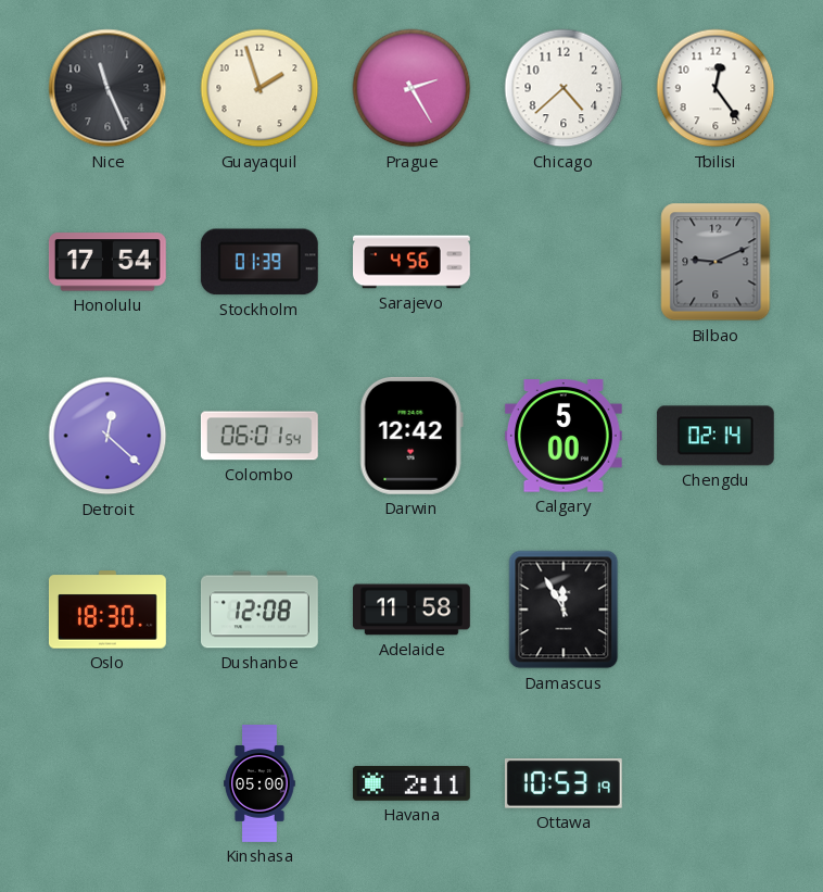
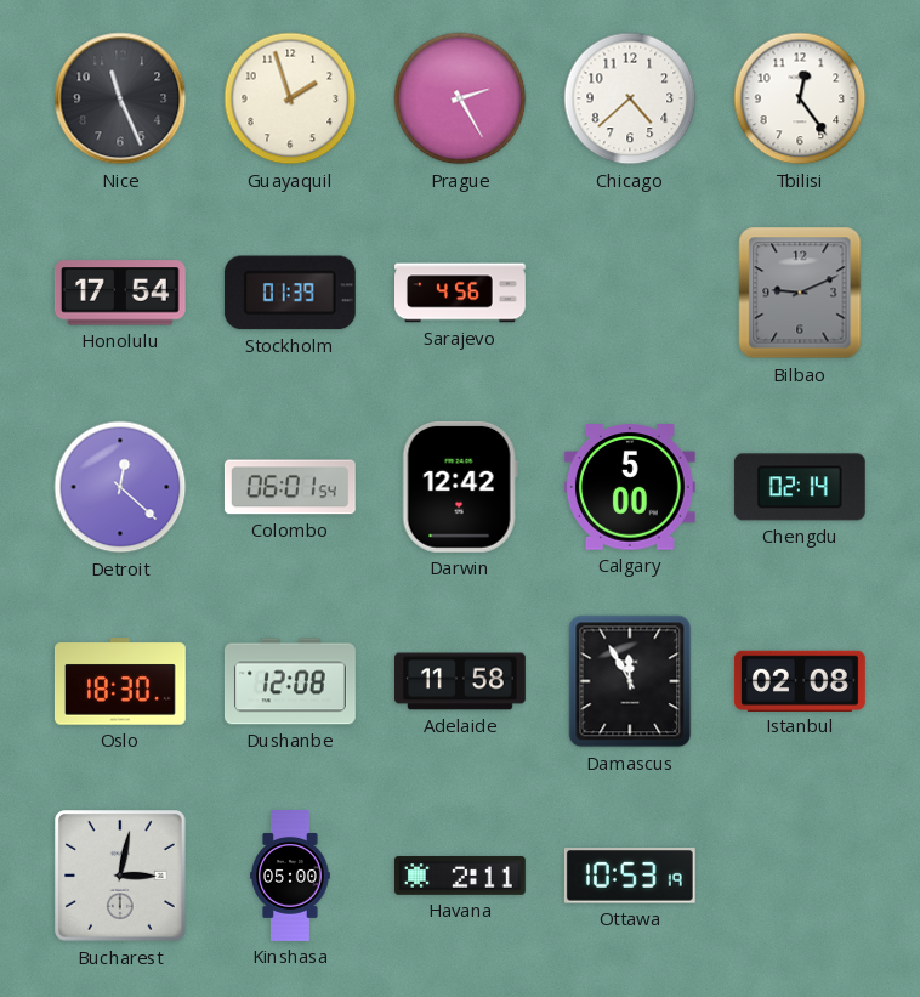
Istanbul: none -> 02:08
Bucharest: none -> 3:02
